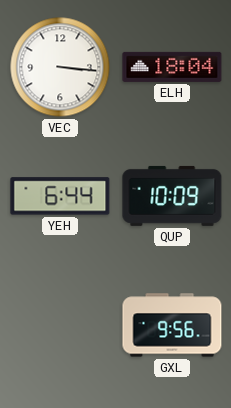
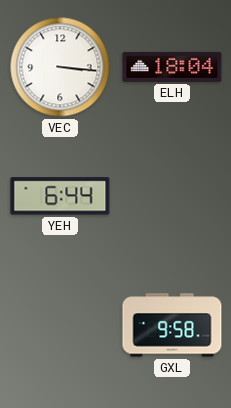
QUP: 10:09 -> none
GXL: 9:56 -> 9:58
